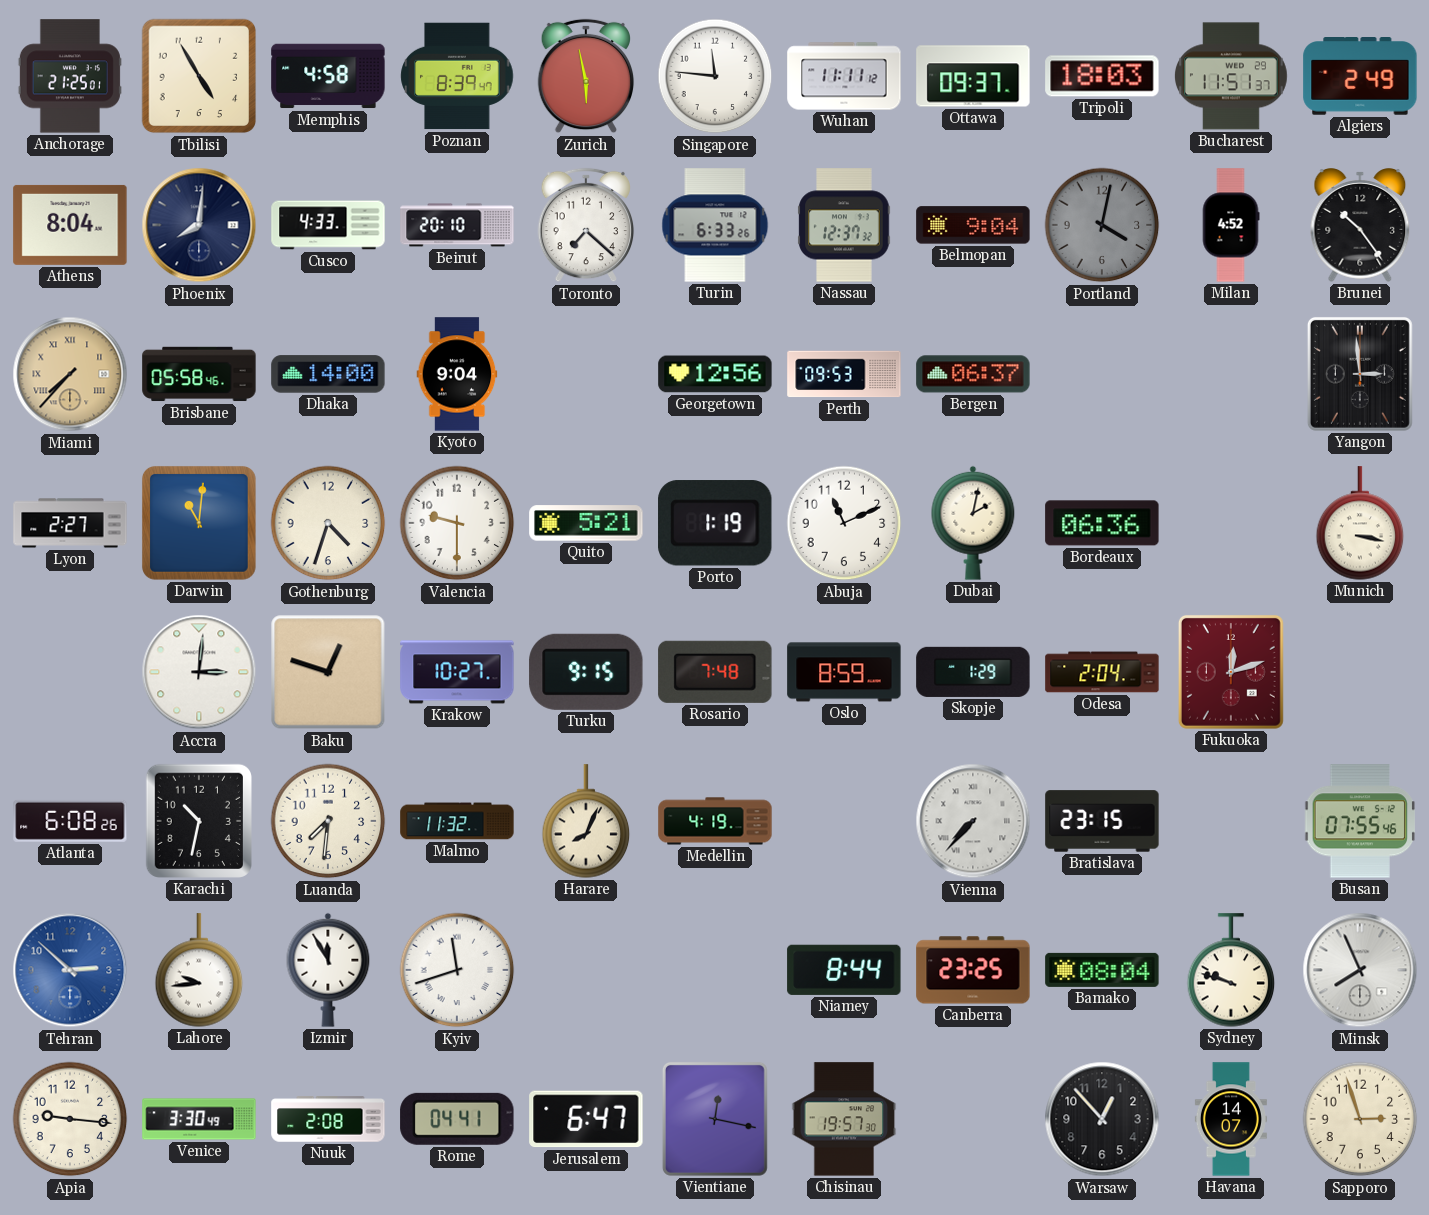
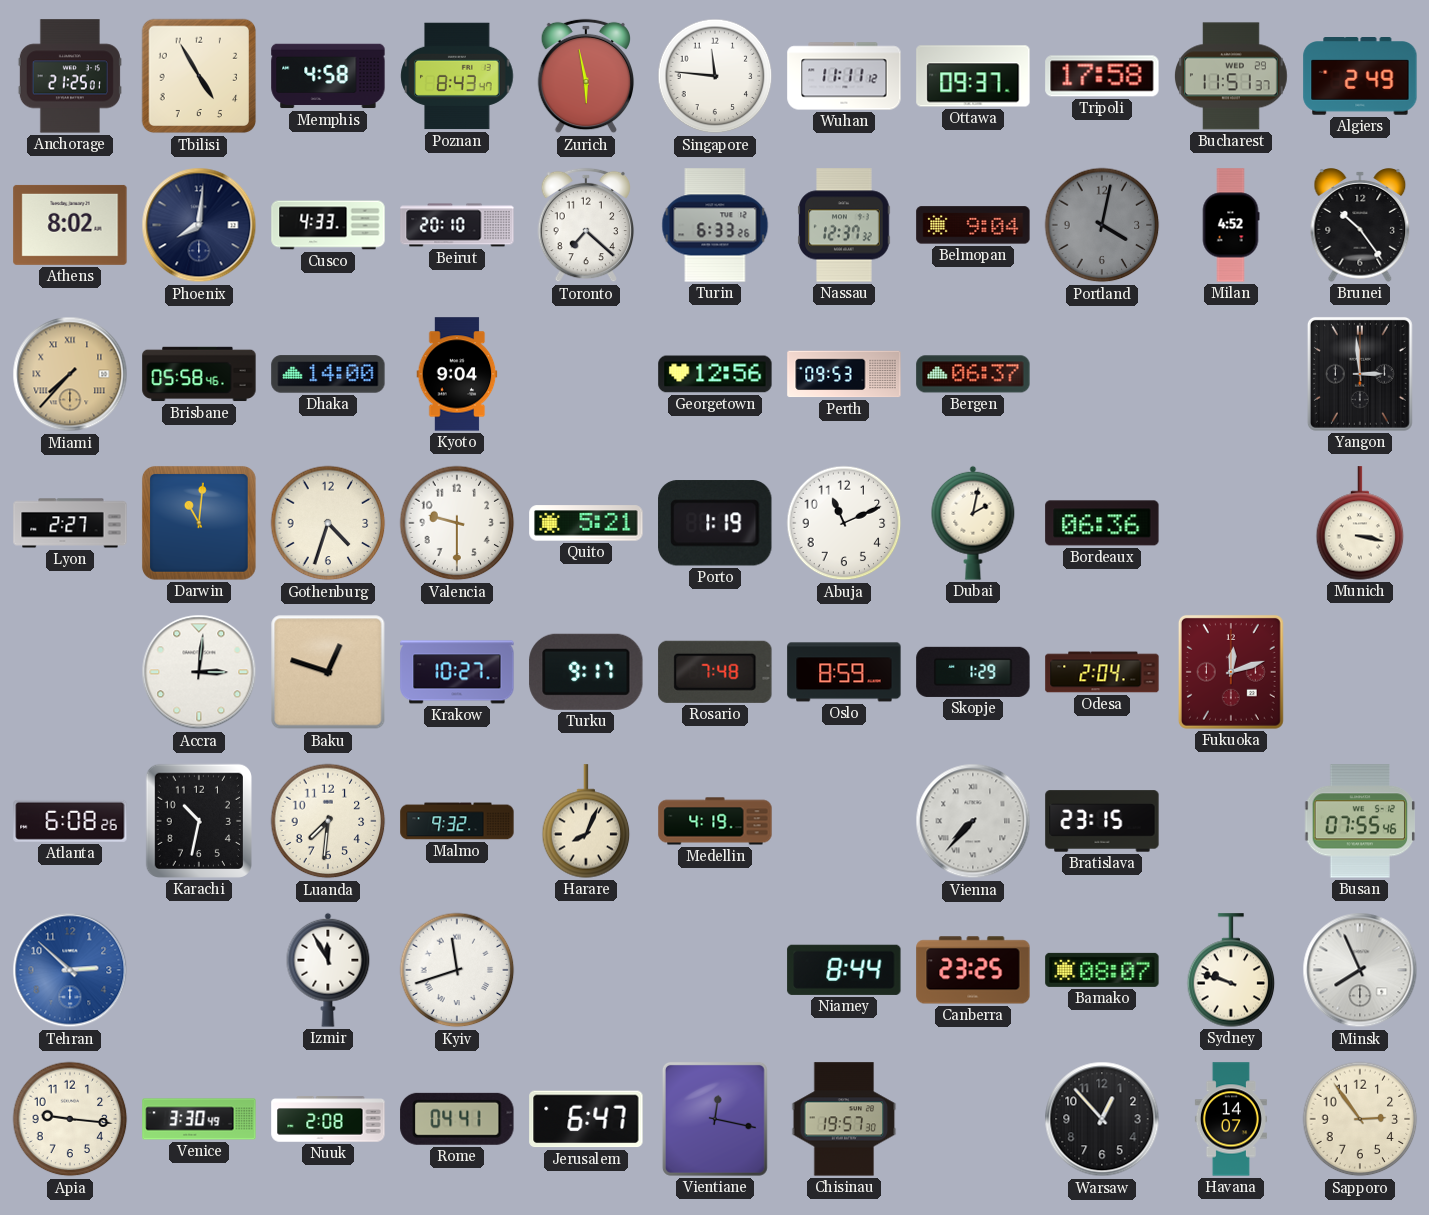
Poznan: 8:39 -> 8:43
Tripoli: 18:03 -> 17:58
Athens: 8:04 -> 8:02
Turku: 9:15 -> 9:17
Malmo: 11:32 -> 9:32
Lahore: 9:44 -> none
Bamako: 08:04 -> 08:07
Sapporo: 2:57 -> 2:54
